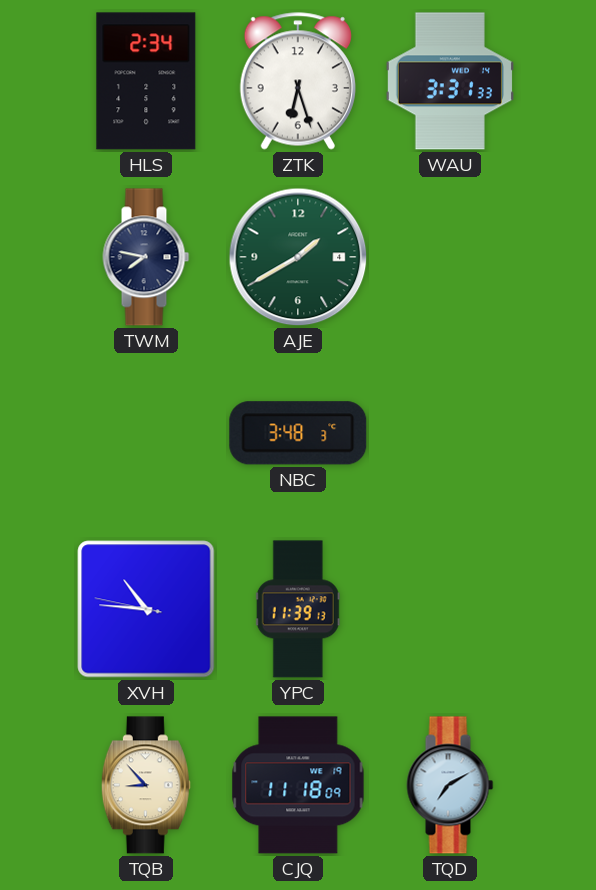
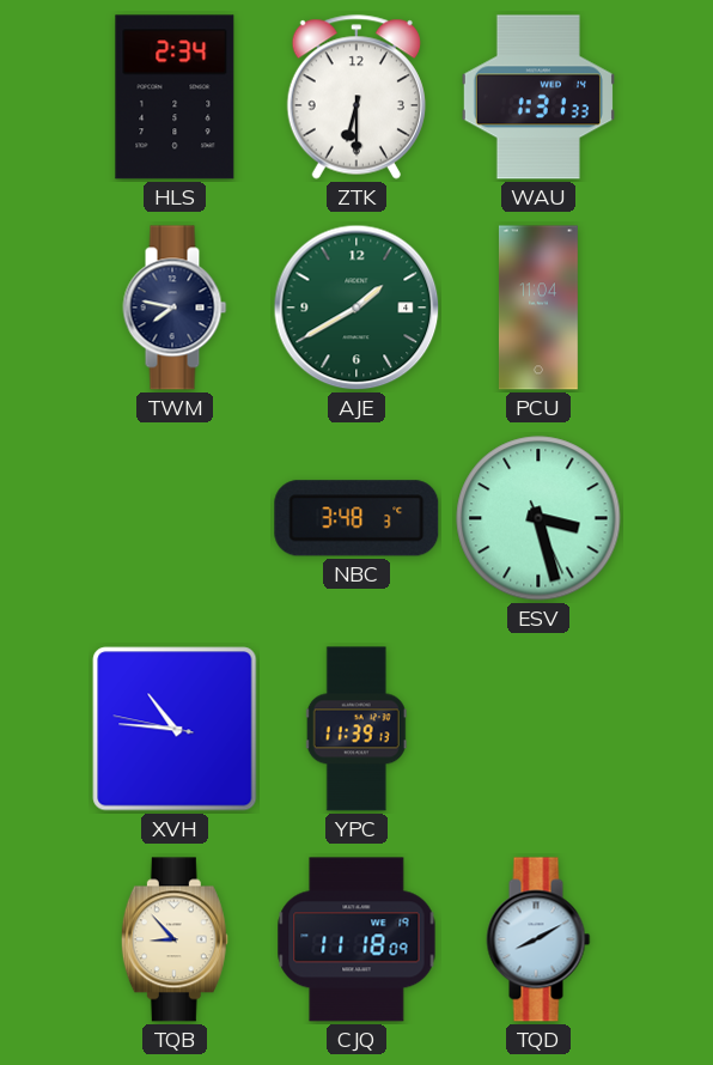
ZTK: 6:27 -> 6:30
WAU: 3:31 -> 1:31
PCU: none -> 11:04
ESV: none -> 3:27
TQD: 7:10 -> 8:10
